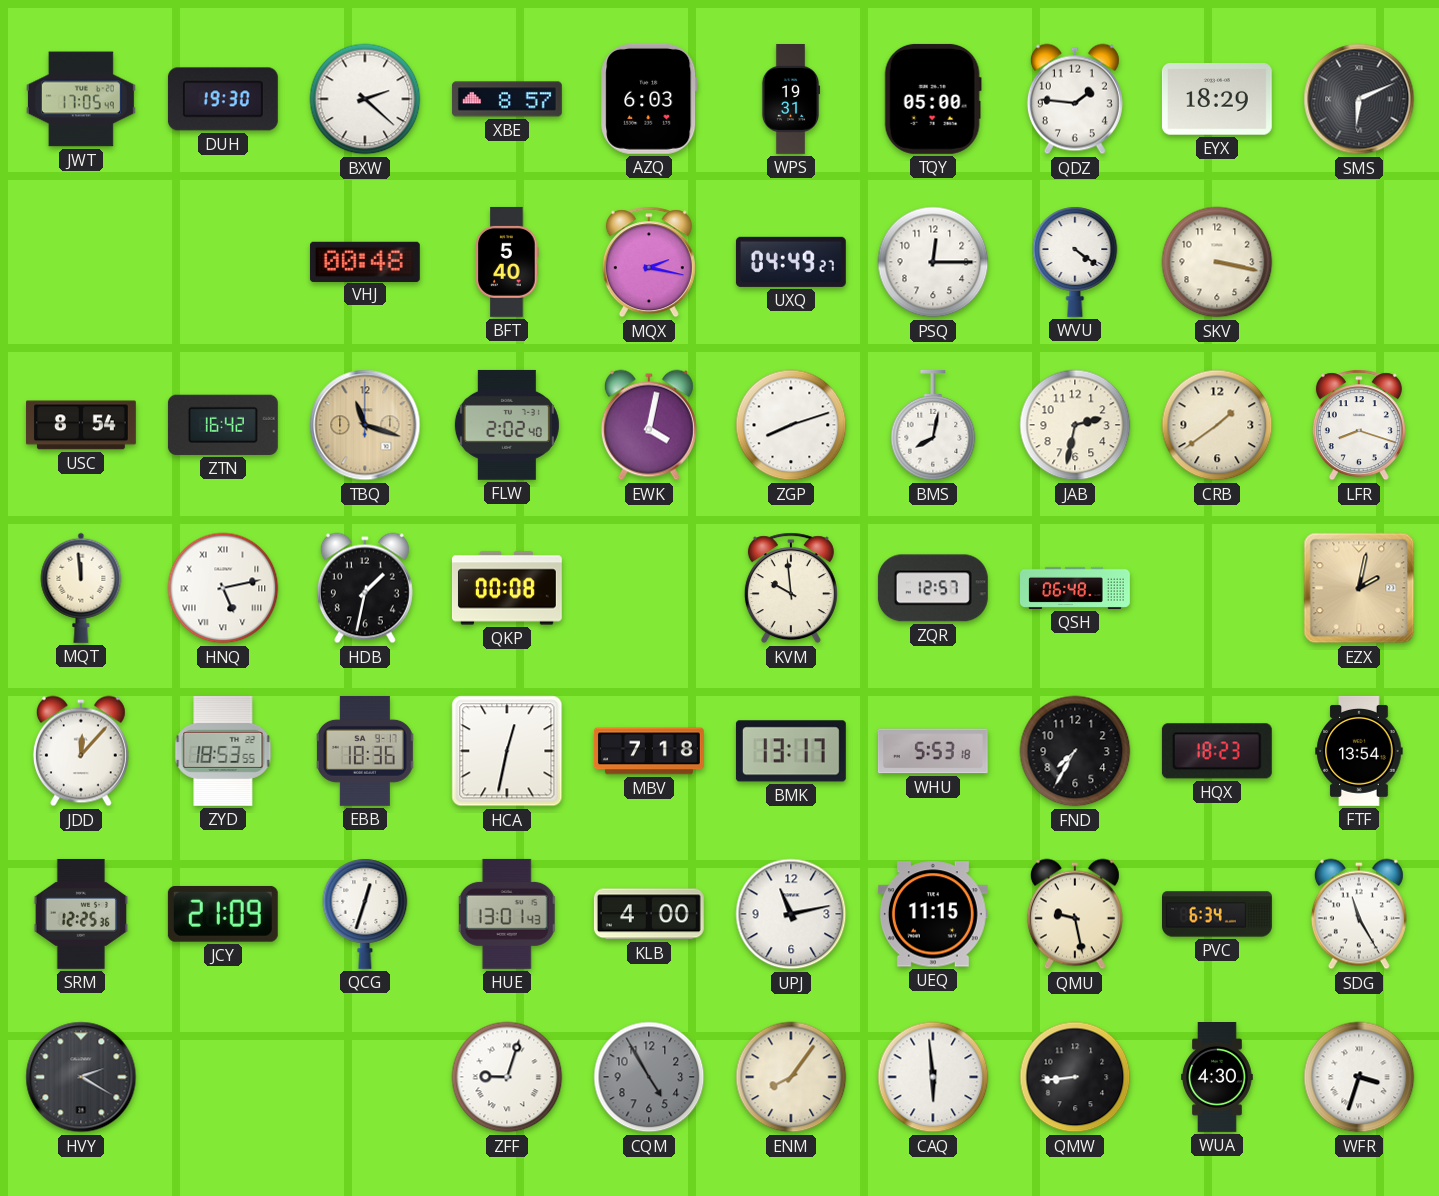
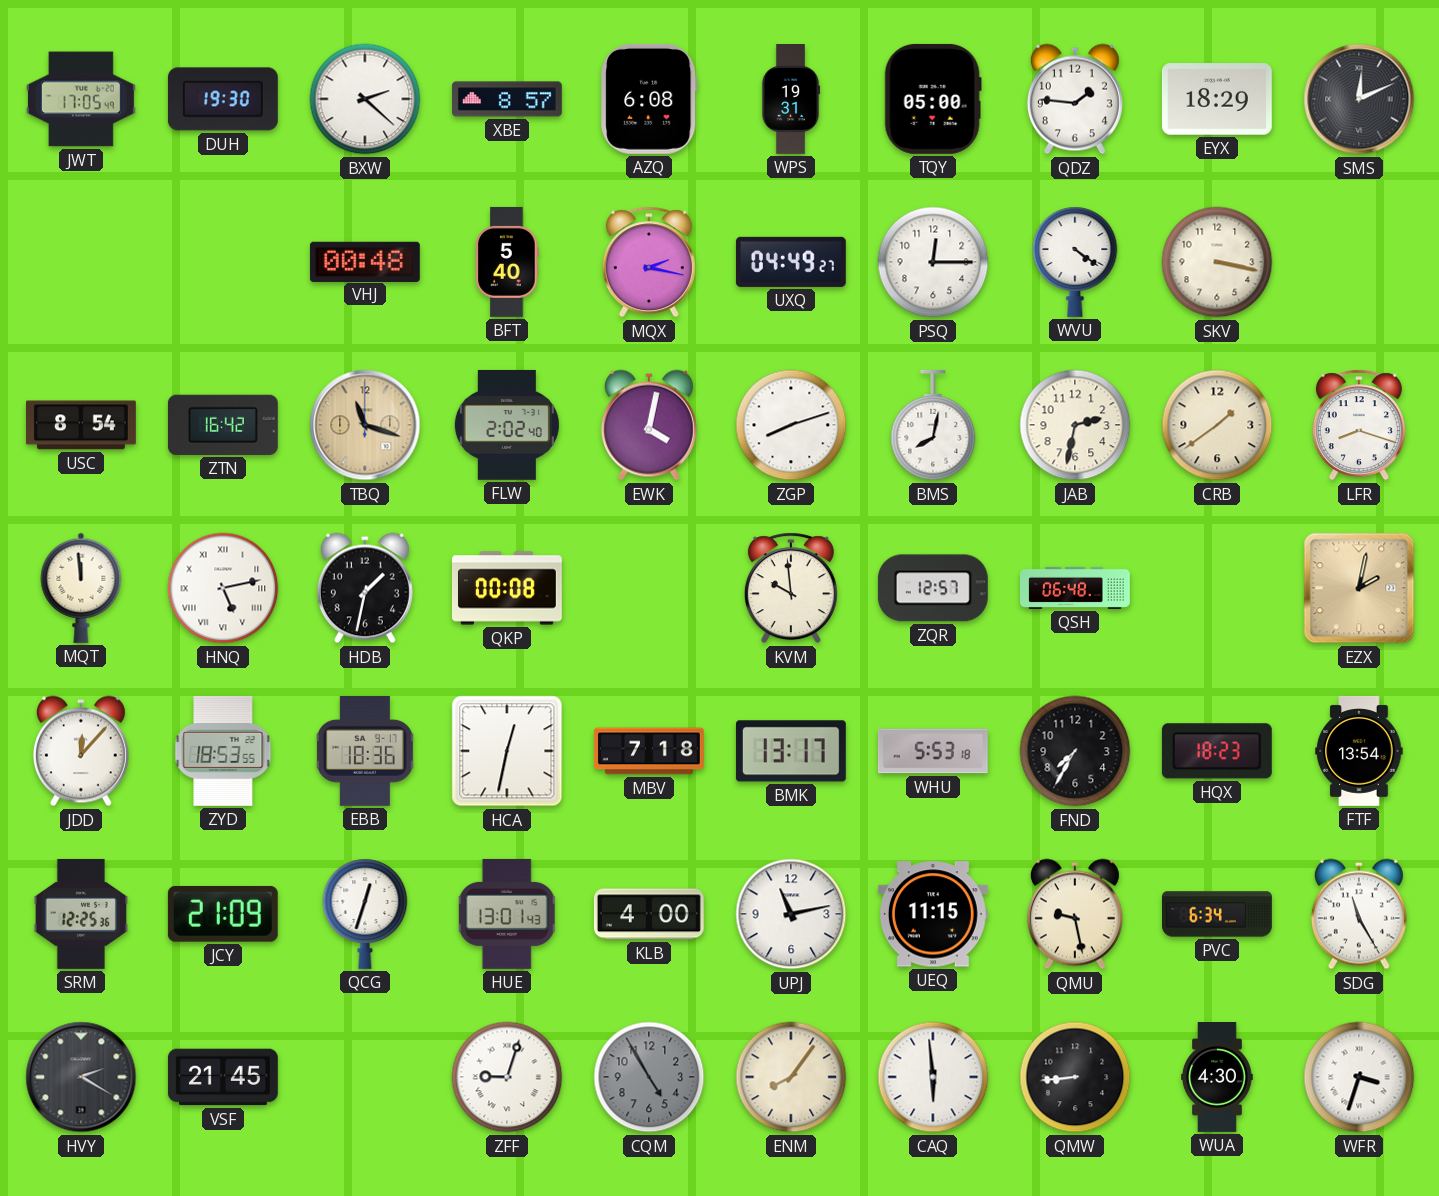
AZQ: 6:03 -> 6:08
SMS: 6:11 -> 12:11
VSF: none -> 21:45
